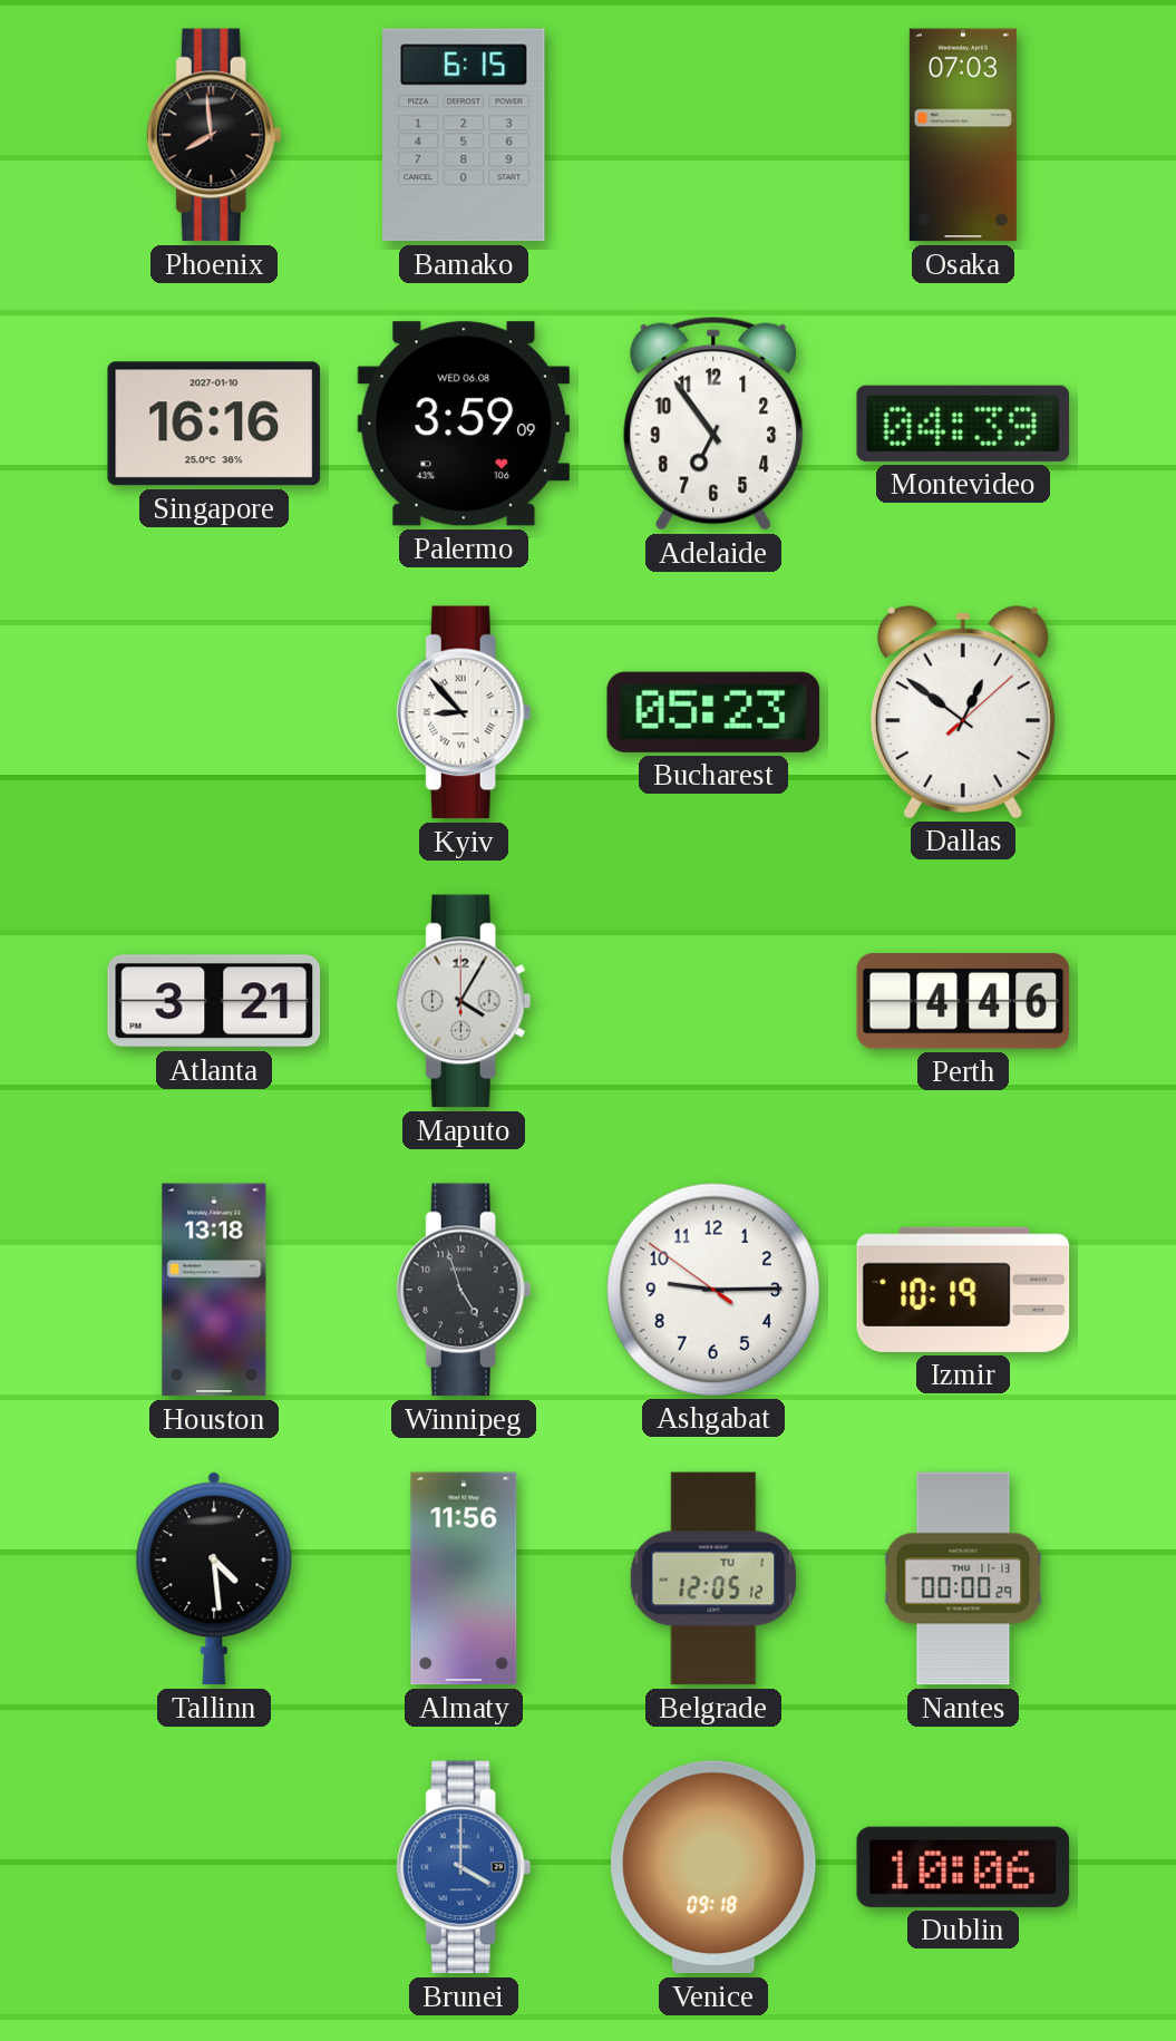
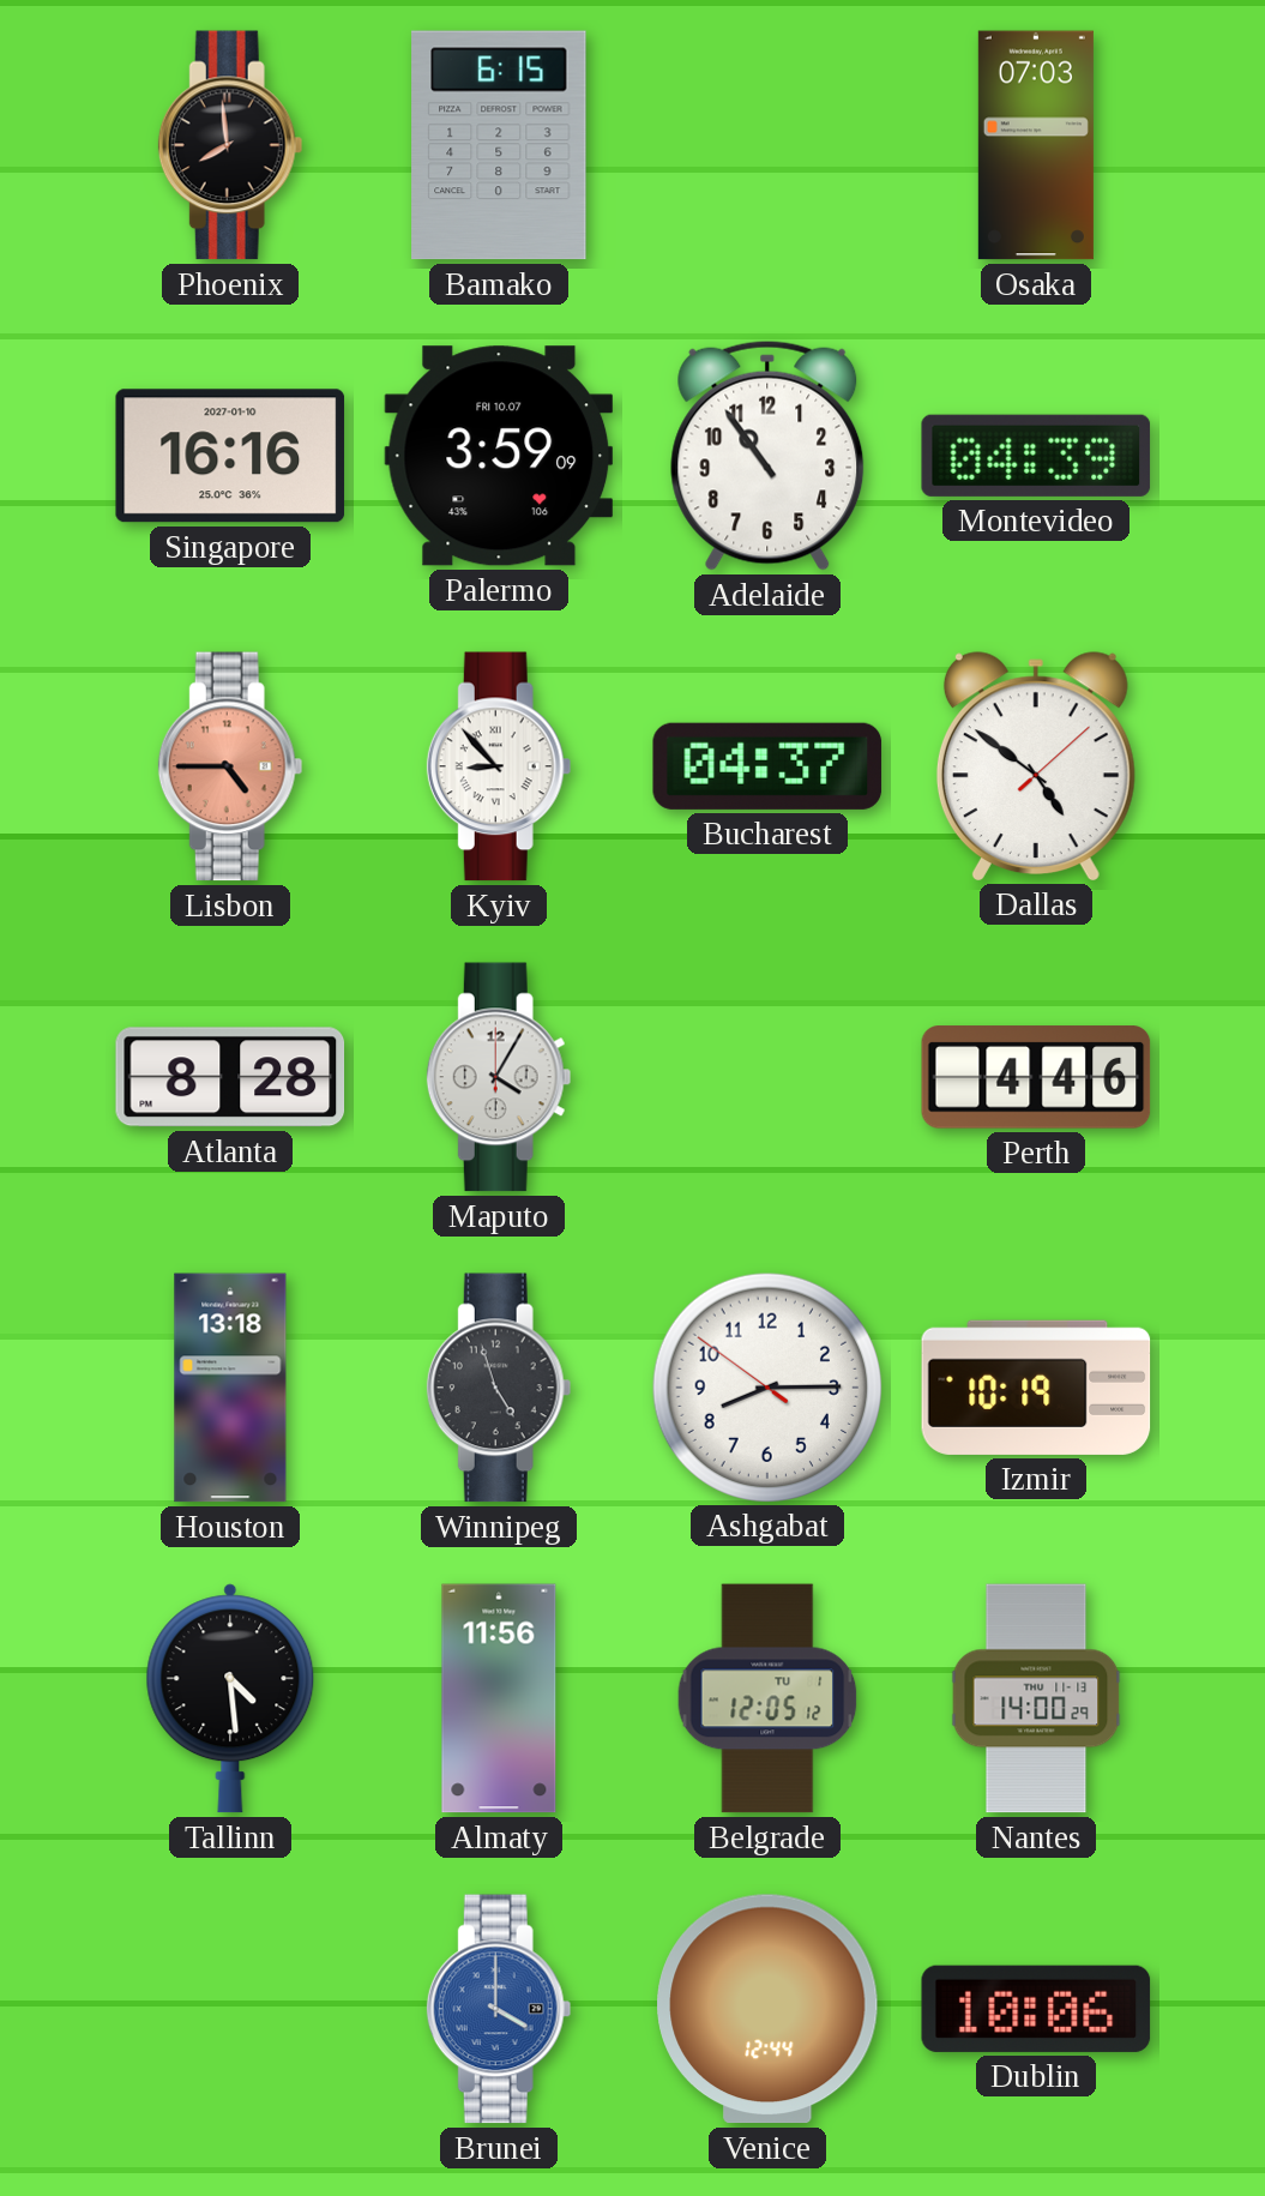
Palermo date: WED 06.08 -> FRI 10.07
Adelaide: 6:54 -> 10:54
Lisbon: none -> 4:45
Bucharest: 05:23 -> 04:37
Dallas: 12:51 -> 4:51
Atlanta: 3:21 -> 8:28
Ashgabat: 9:14 -> 8:14
Nantes: 00:00 -> 14:00
Venice: 09:18 -> 12:44
